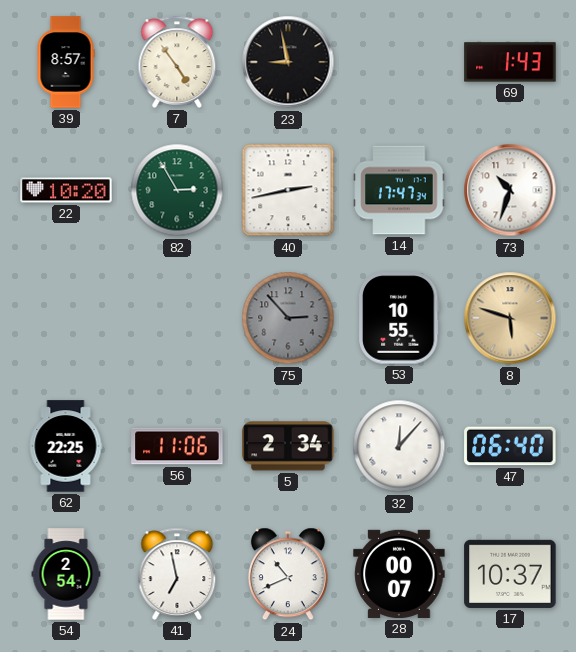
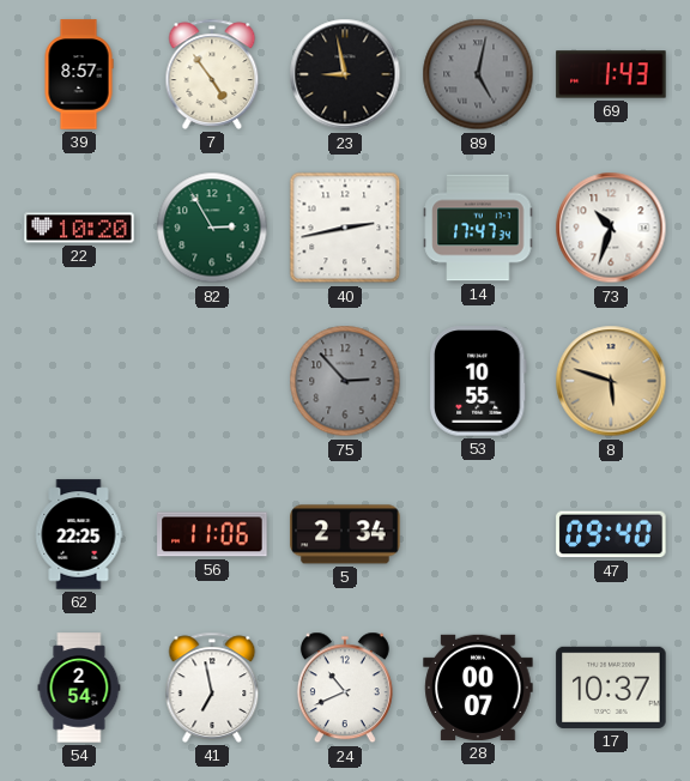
89: none -> 5:02
32: 12:07 -> none
47: 06:40 -> 09:40
